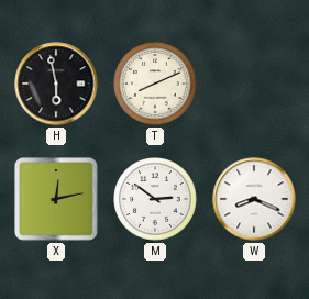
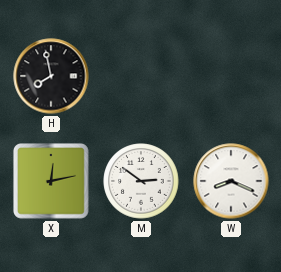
H: 5:58 -> 7:58
T: 8:11 -> none
